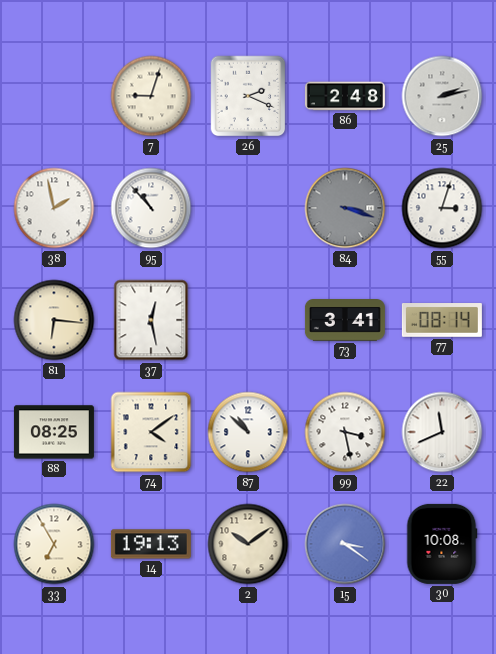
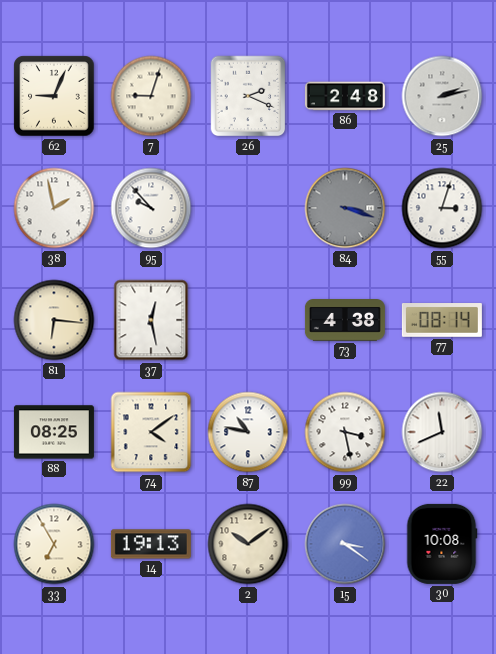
62: none -> 9:04
95: 10:53 -> 9:53
73: 3:41 -> 4:38
87: 10:52 -> 10:47
